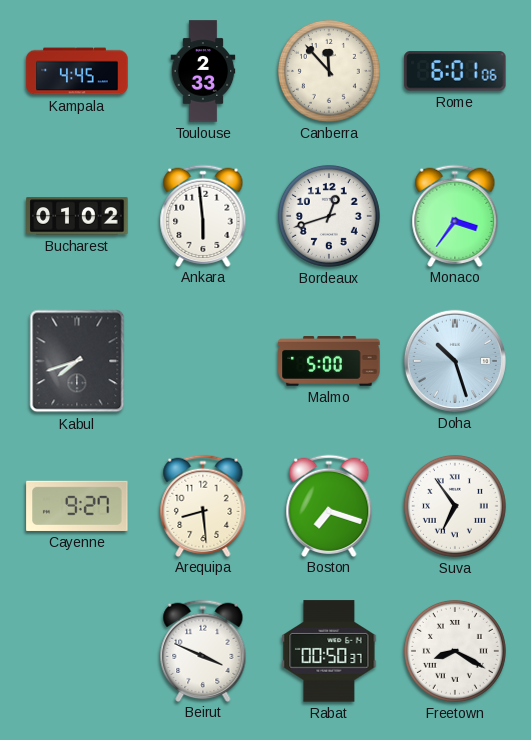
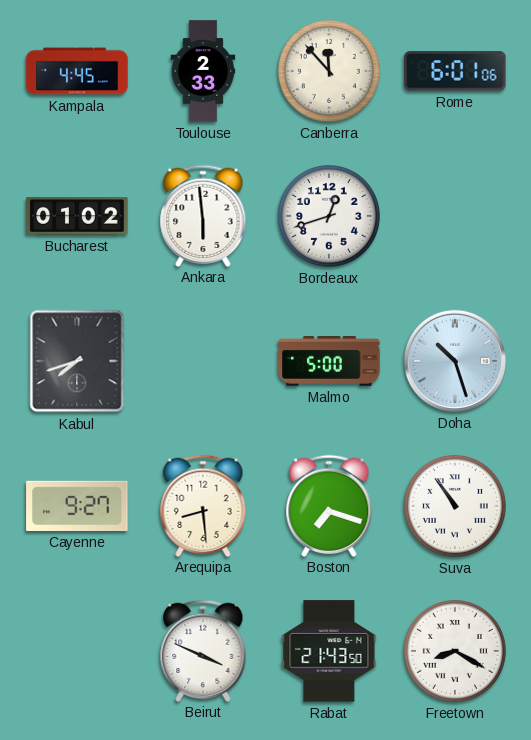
Monaco: 3:36 -> none
Suva: 6:54 -> 10:54
Rabat: 00:50 -> 21:43
